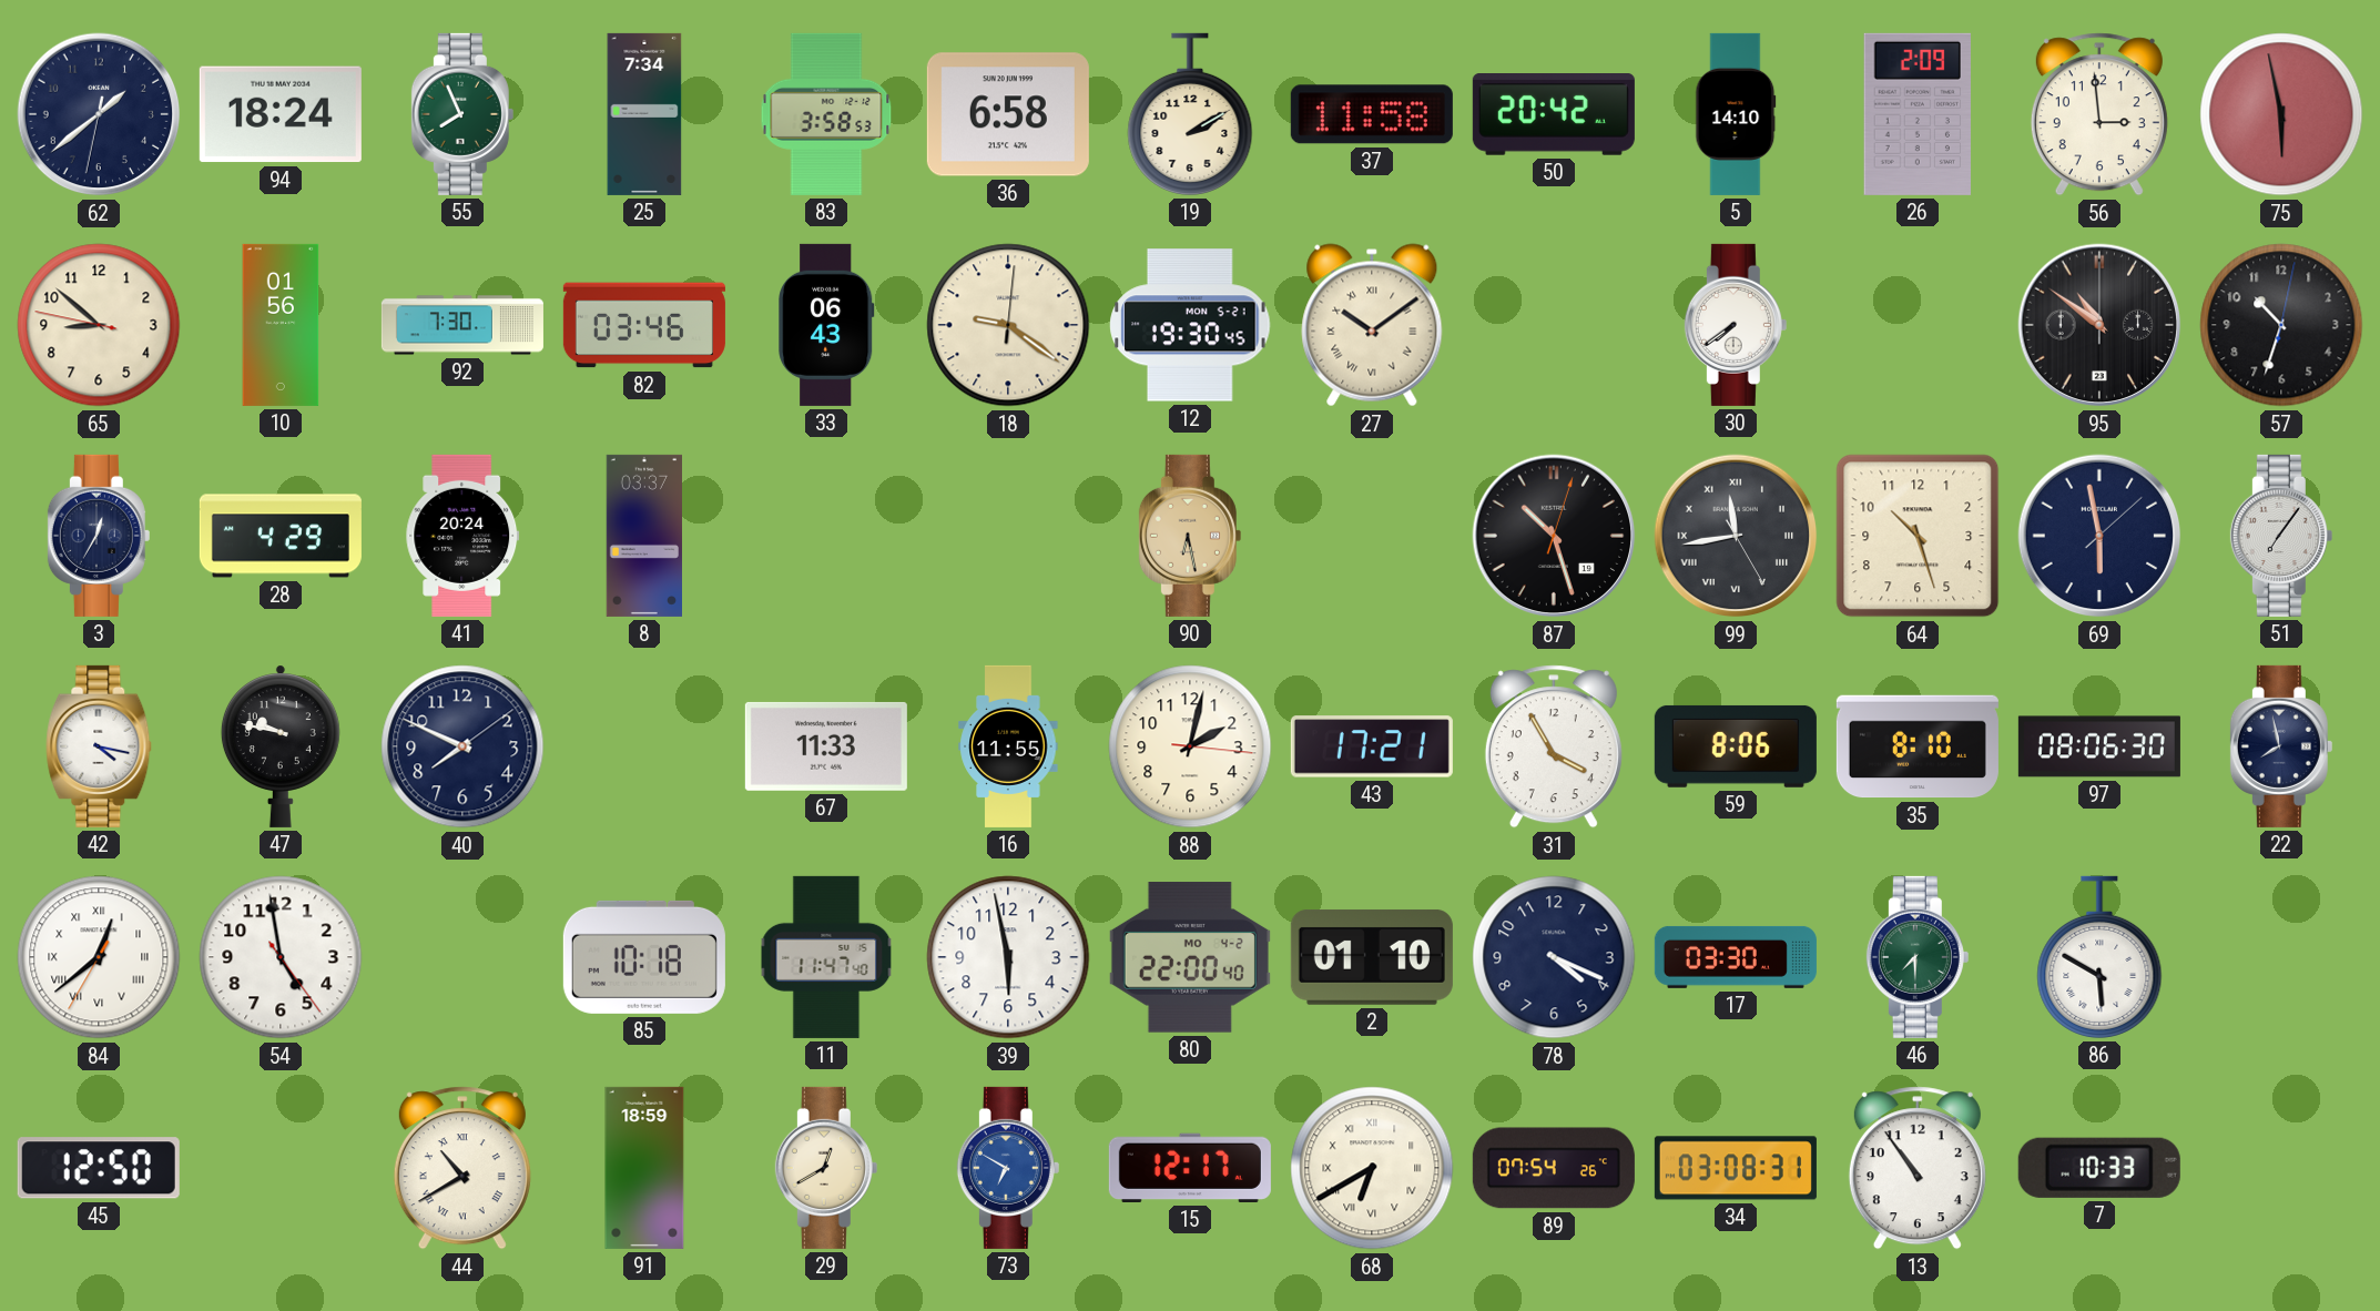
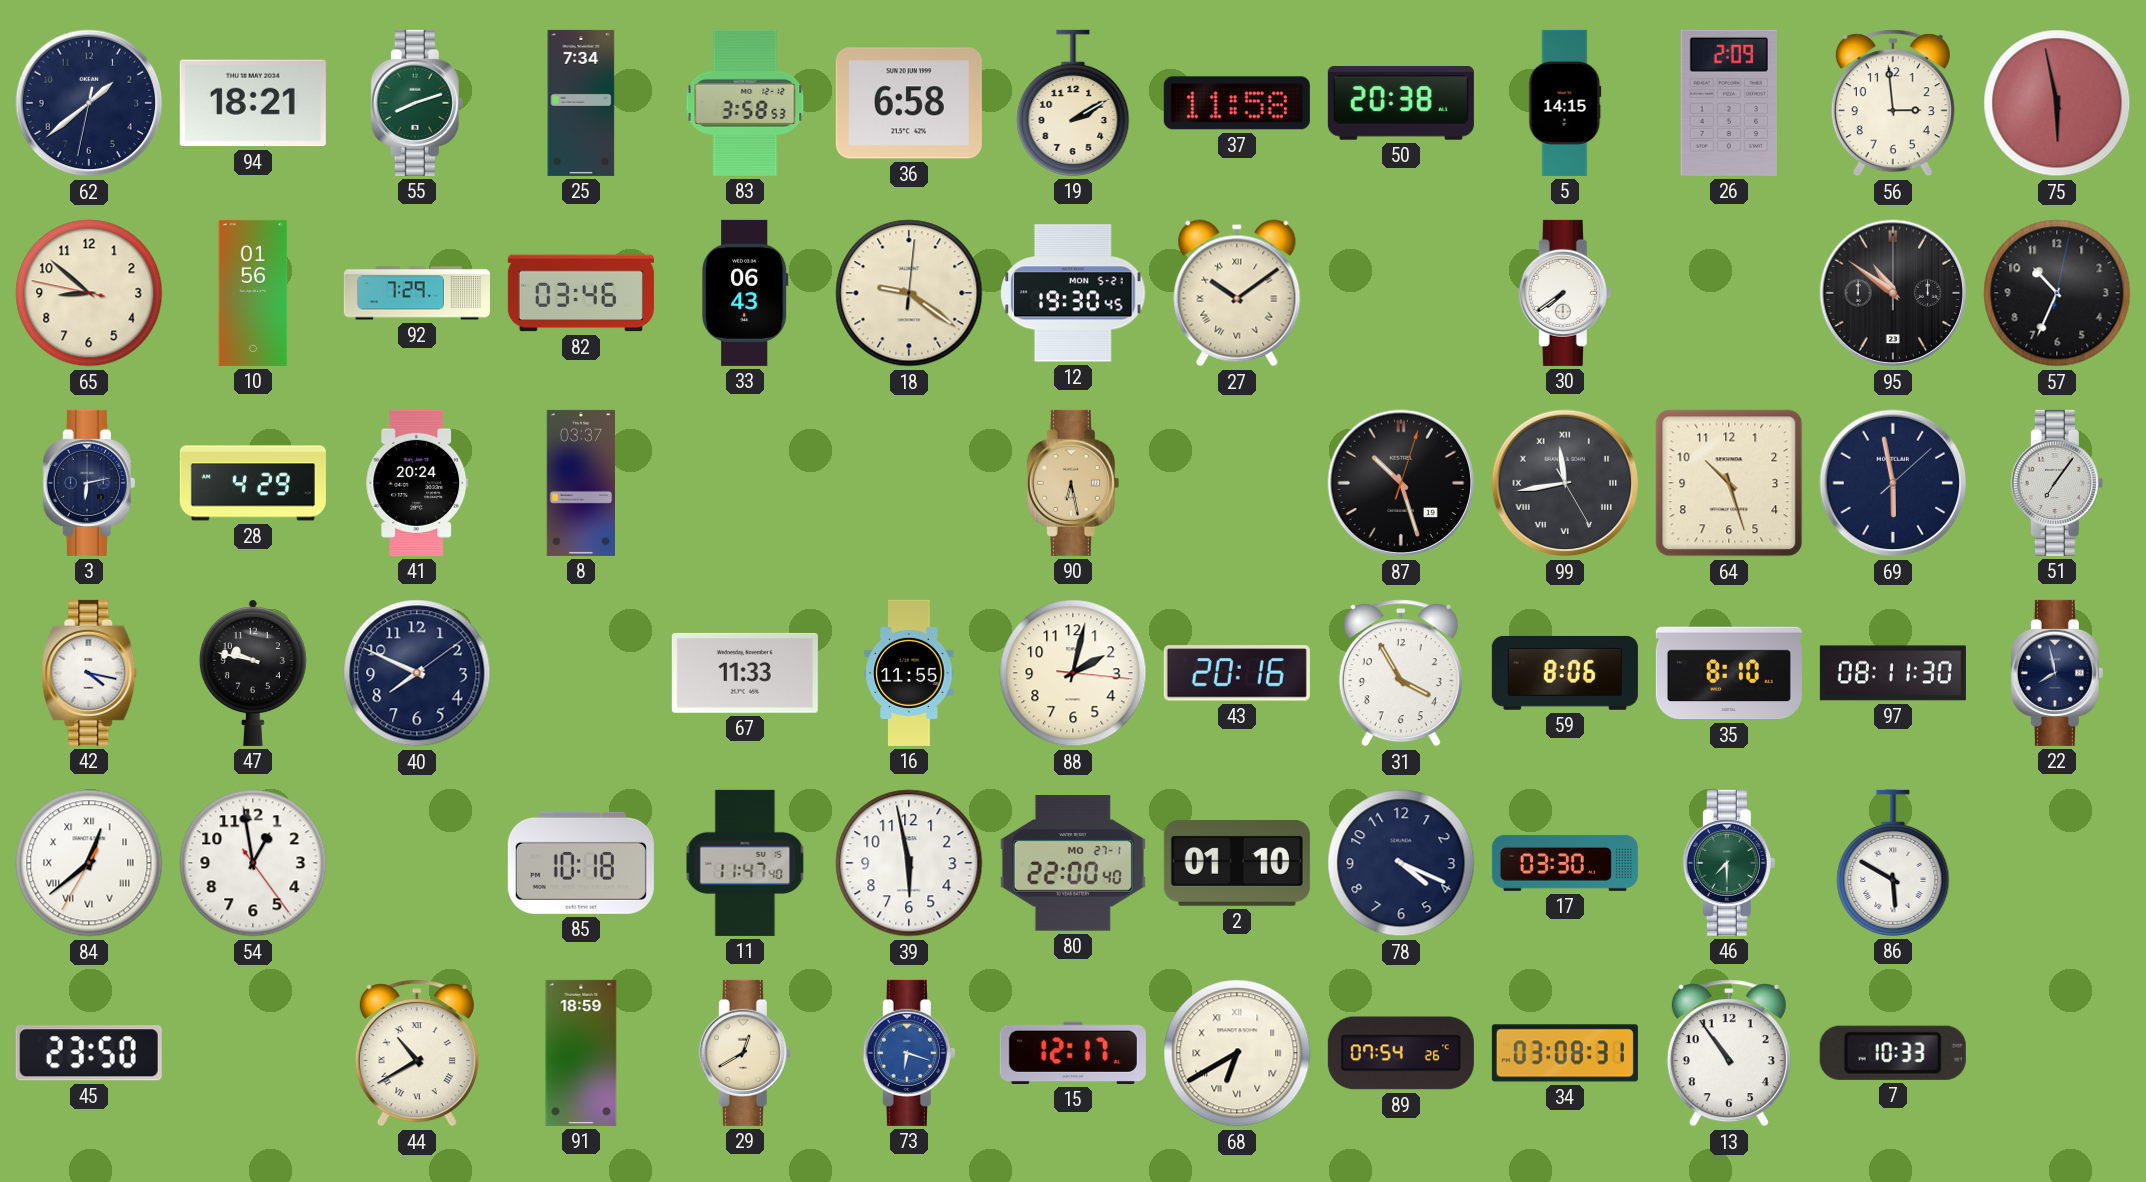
94: 18:24 -> 18:21
55: 7:56 -> 8:12
50: 20:42 -> 20:38
5: 14:10 -> 14:15
92: 7:30 -> 7:29
57: 10:33 -> 10:34
3: 12:35 -> 6:13
43: 17:21 -> 20:16
97: 08:06 -> 08:11
54: 4:58 -> 12:58
80 date: MO 4-2 -> MO 27-1
45: 12:50 -> 23:50
73: 6:50 -> 6:18
